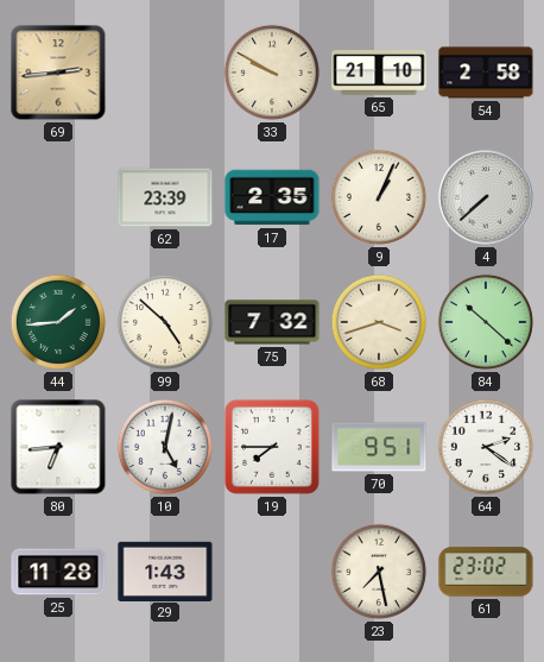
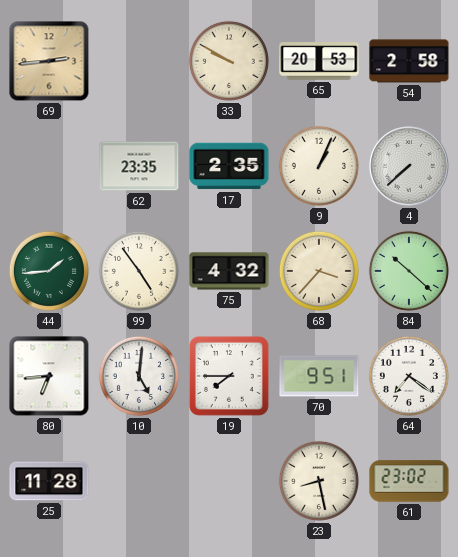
65: 21:10 -> 20:53
62: 23:39 -> 23:35
99: 4:52 -> 4:54
75: 7:32 -> 4:32
68: 3:42 -> 3:37
10: 5:02 -> 5:01
64: 2:21 -> 7:21
29: 1:43 -> none
23: 7:28 -> 8:28
